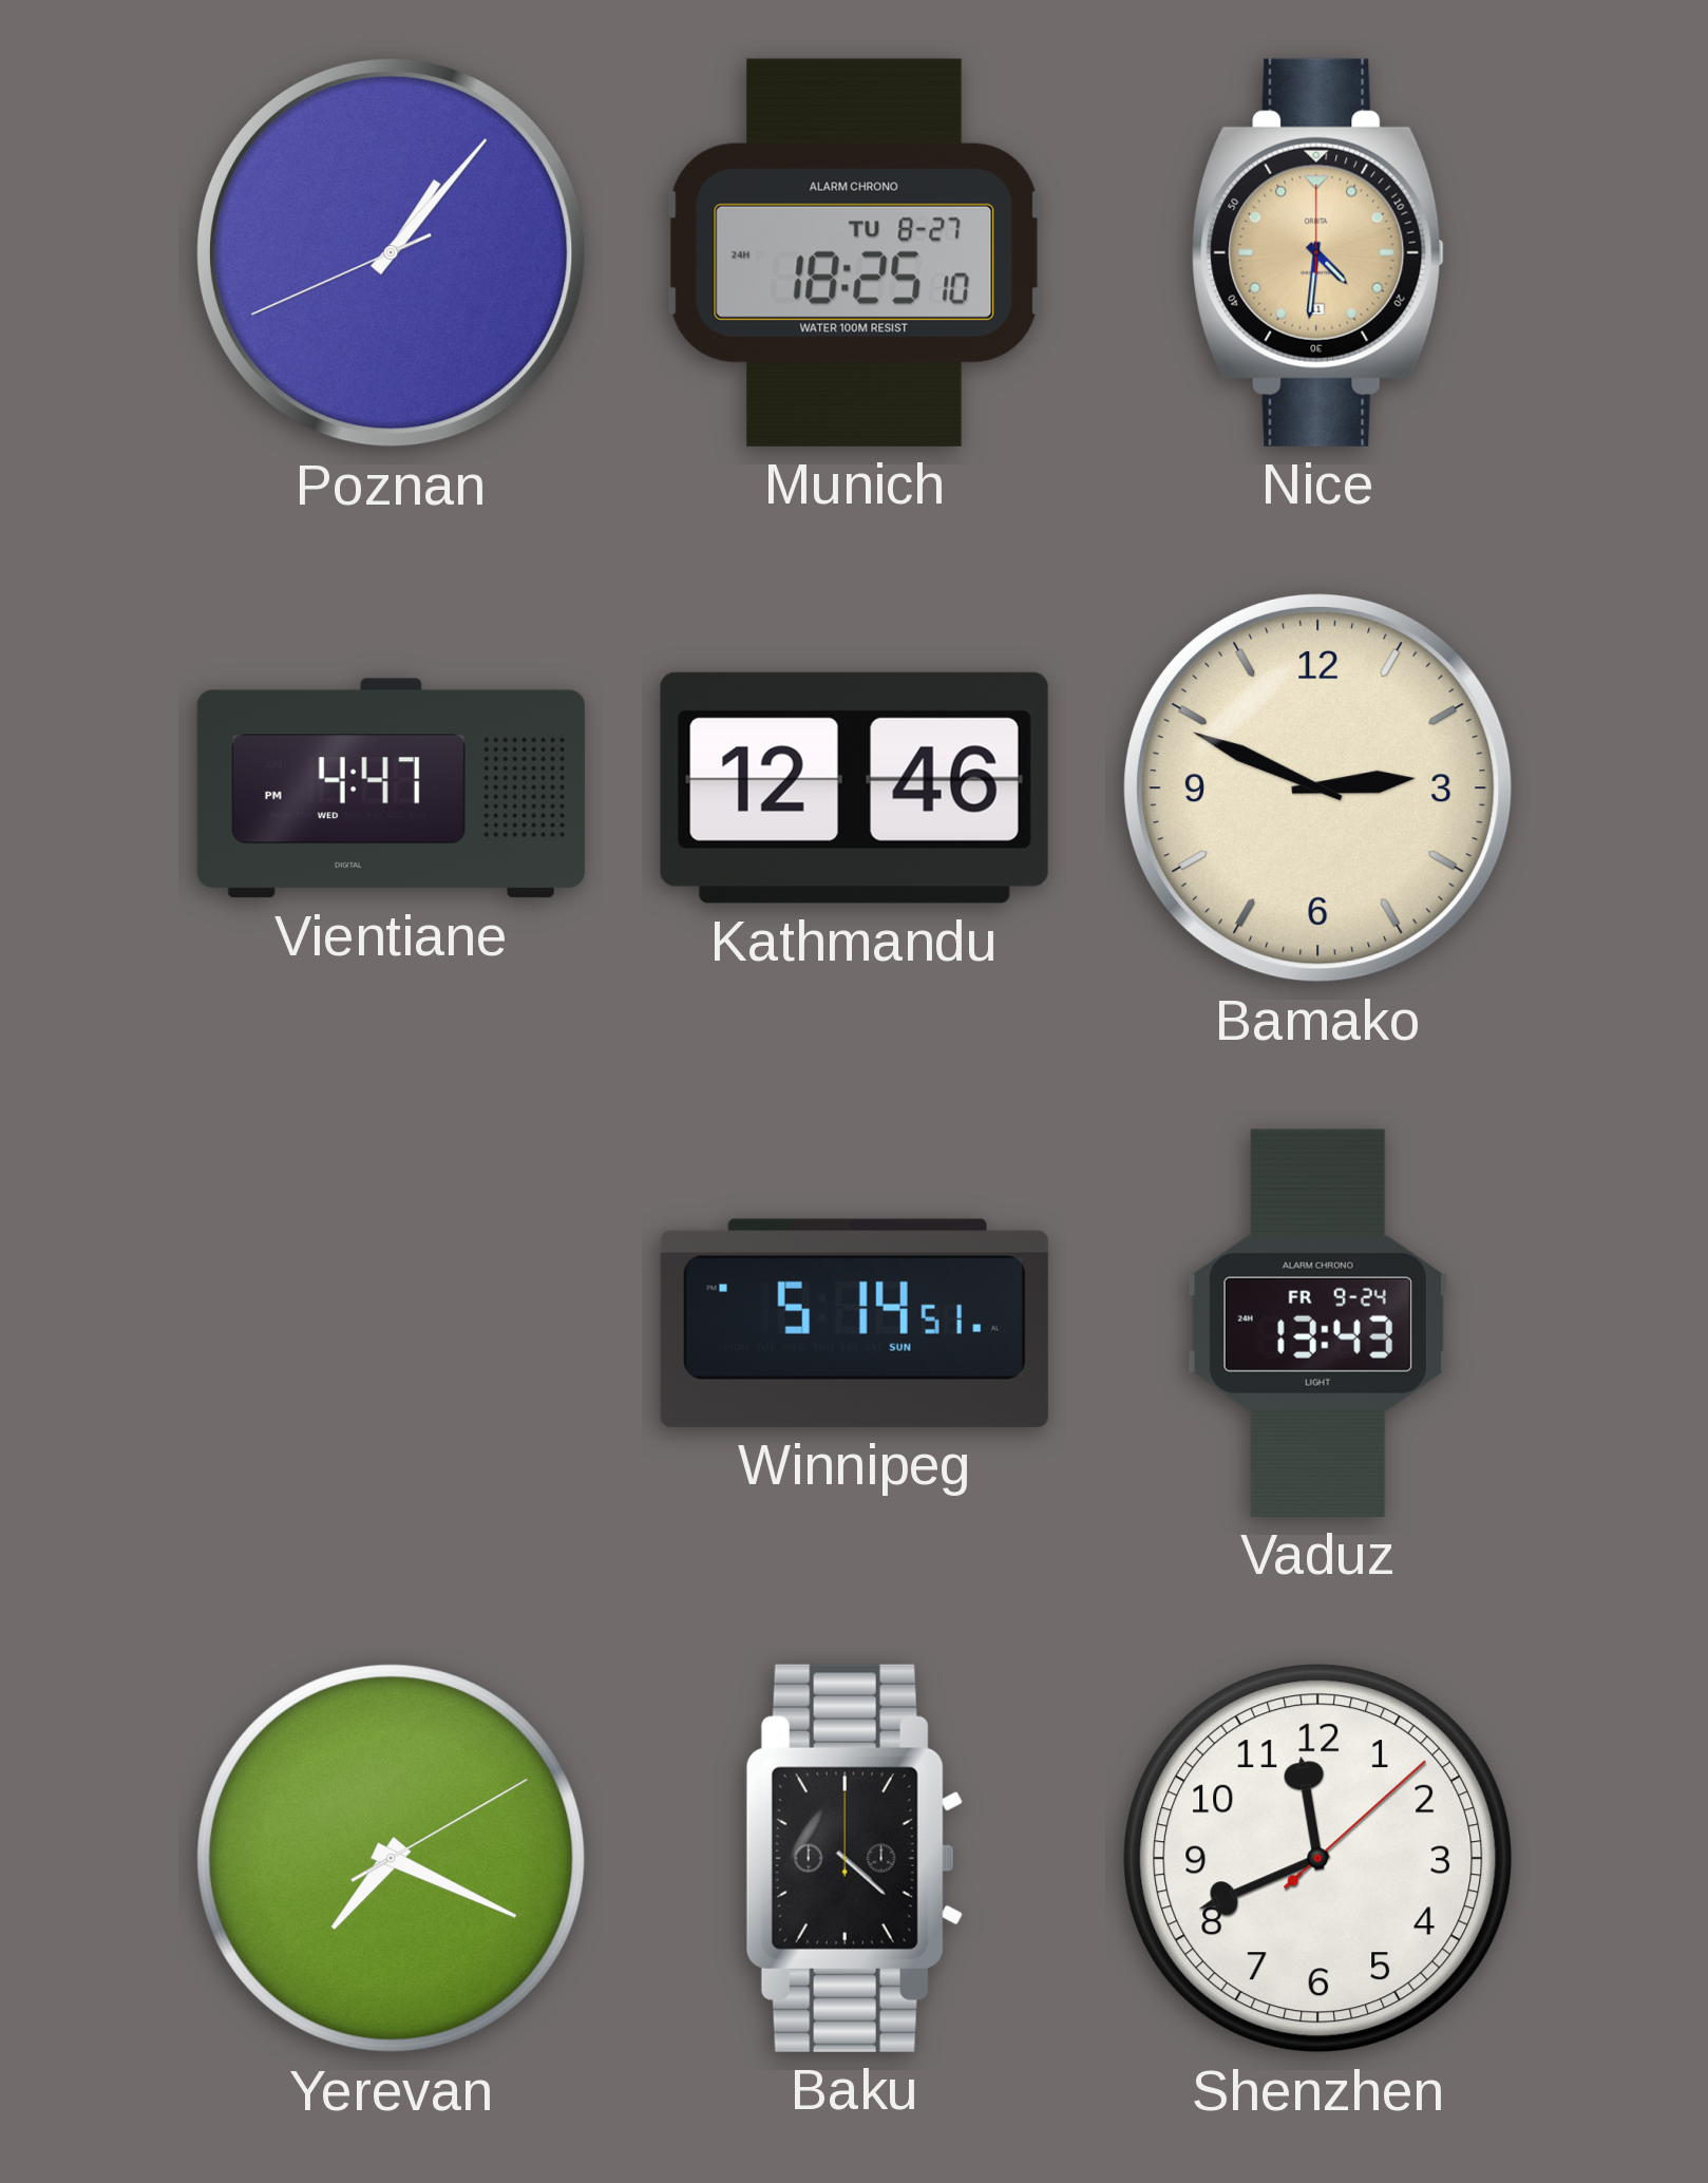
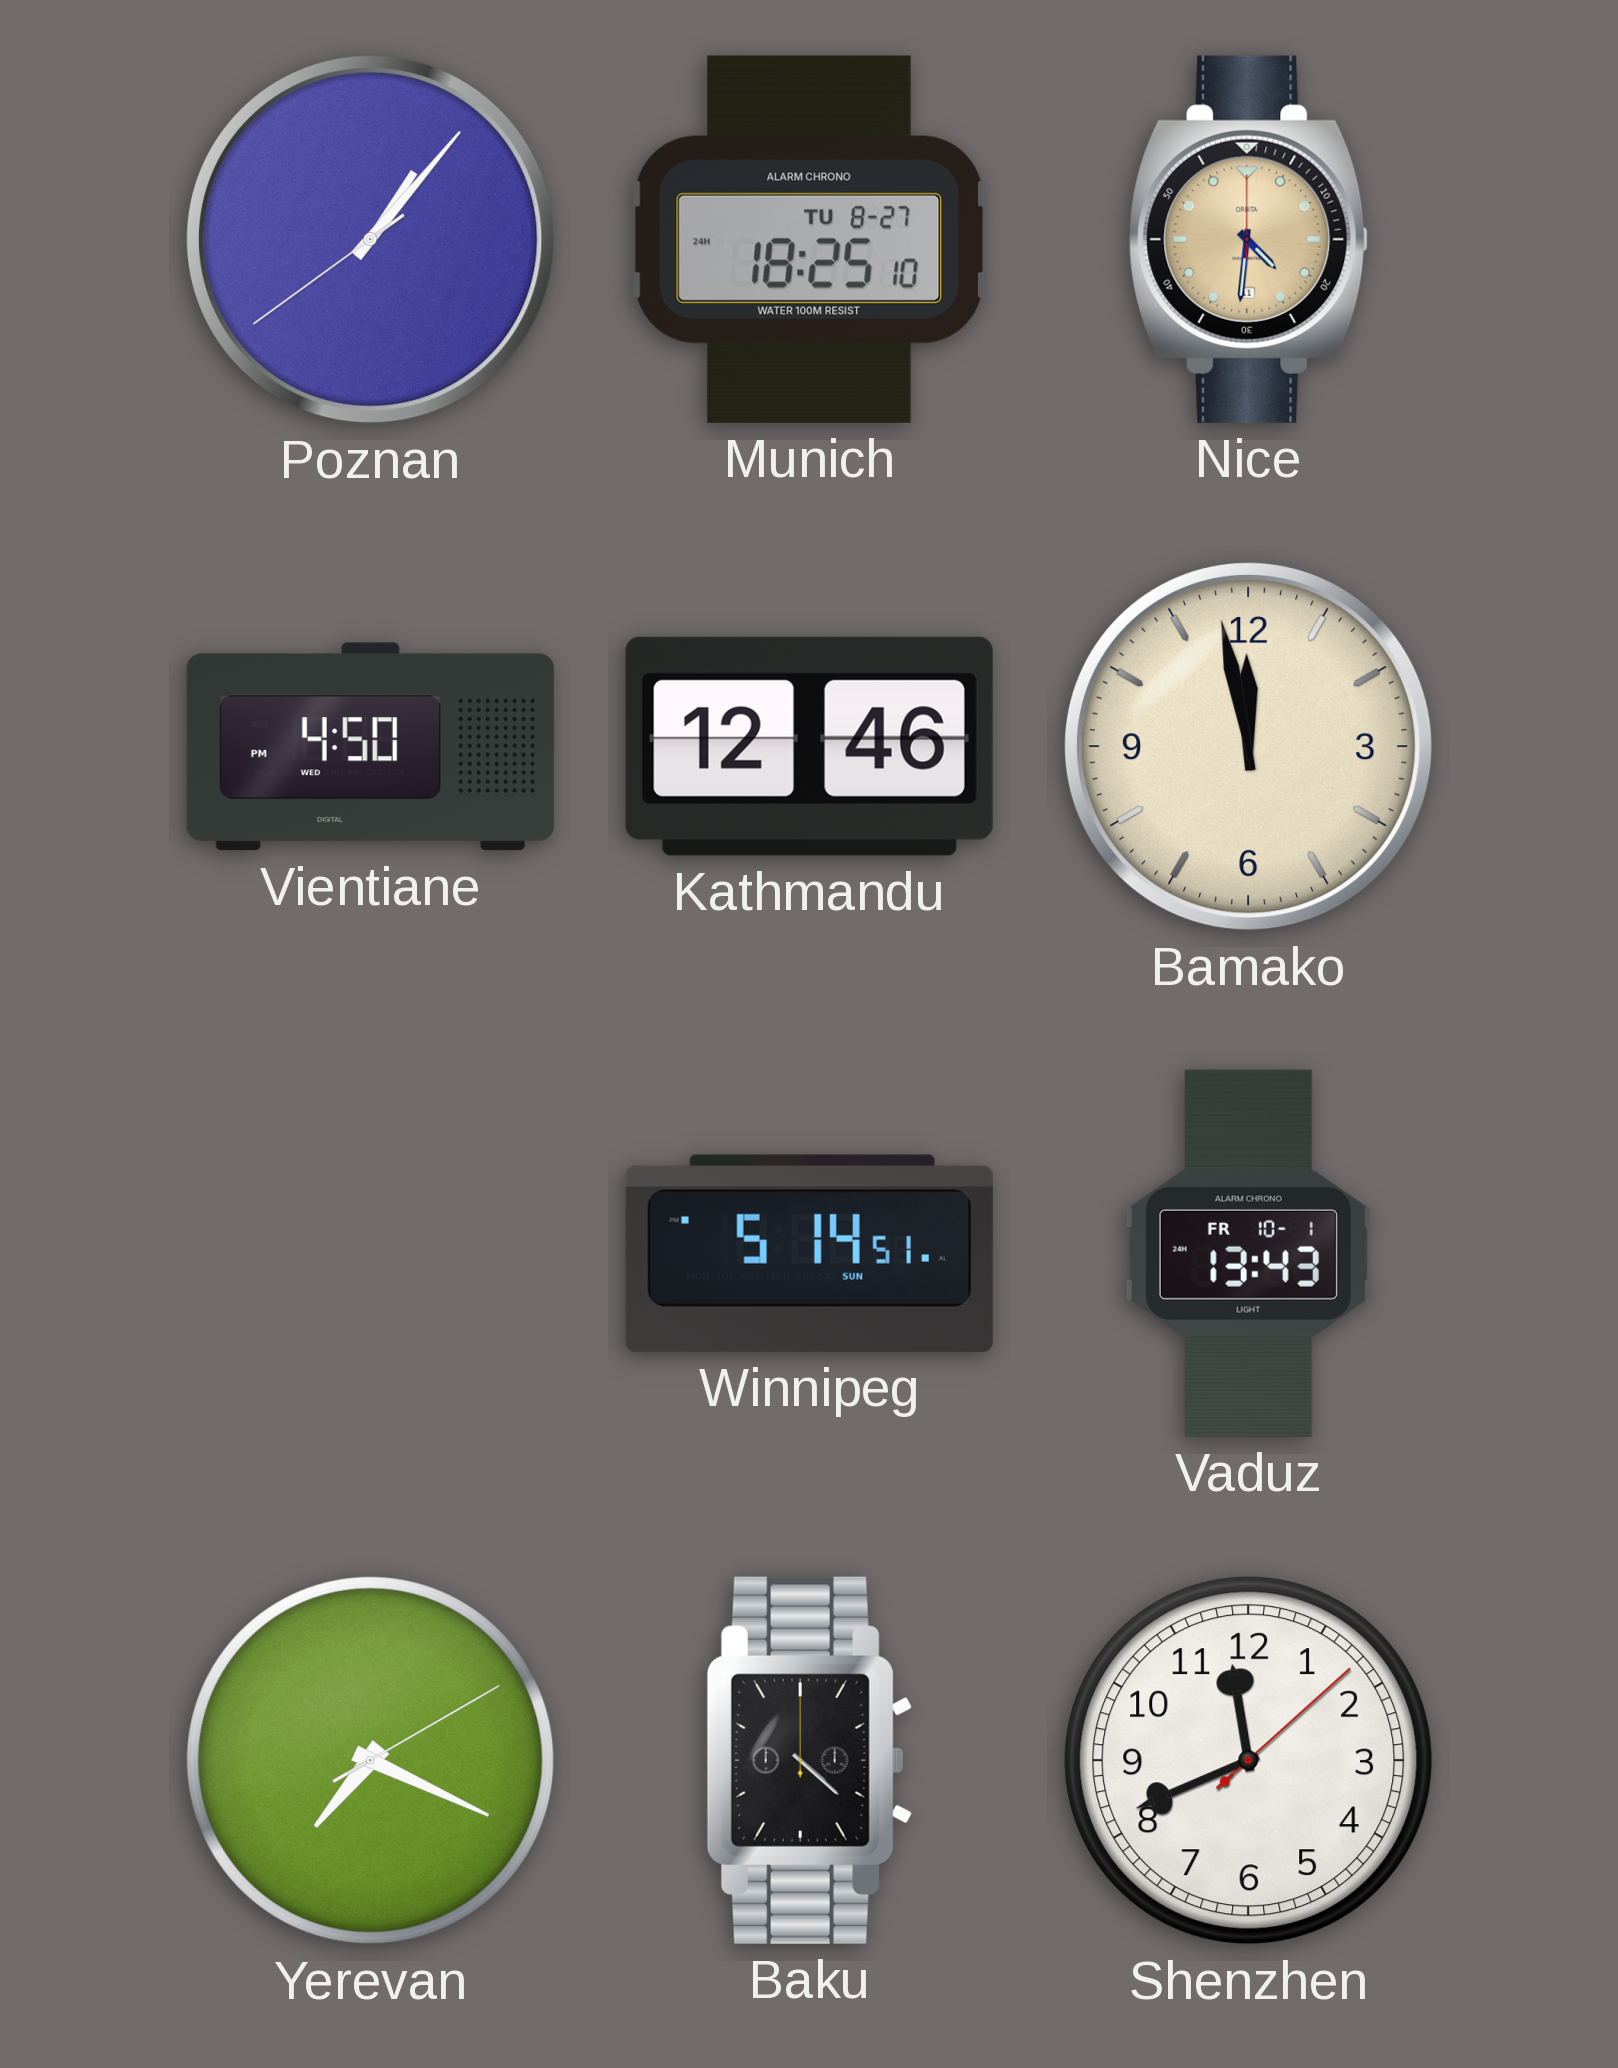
Poznan: 1:06:41 -> 1:06:39
Vientiane: 4:47 -> 4:50
Bamako: 2:49 -> 11:58
Vaduz date: FR 9-24 -> FR 10-1
